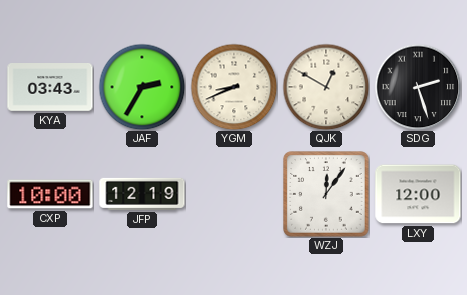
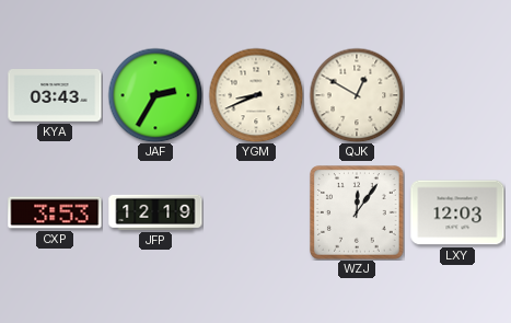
SDG: 2:27 -> none
CXP: 10:00 -> 3:53
LXY: 12:00 -> 12:03
